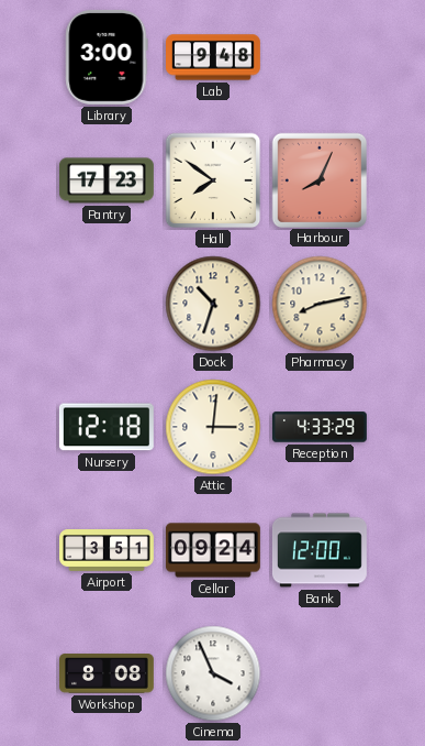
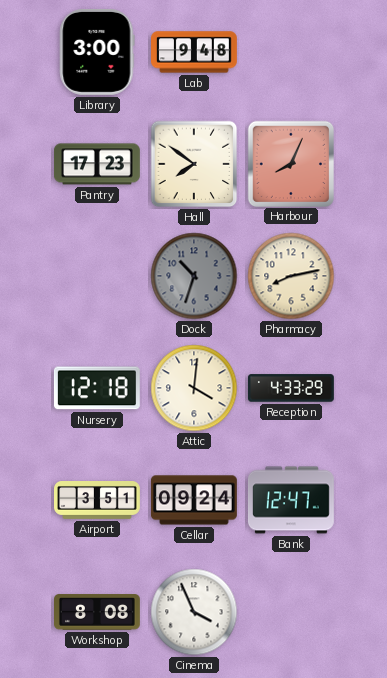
Dock dial: cream -> grey
Attic: 3:01 -> 4:01
Bank: 12:00 -> 12:47
